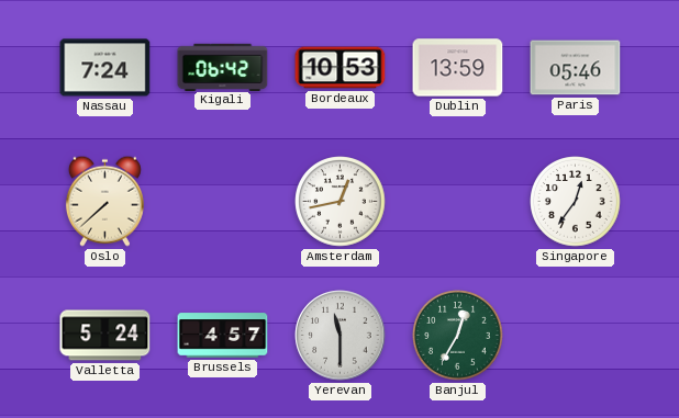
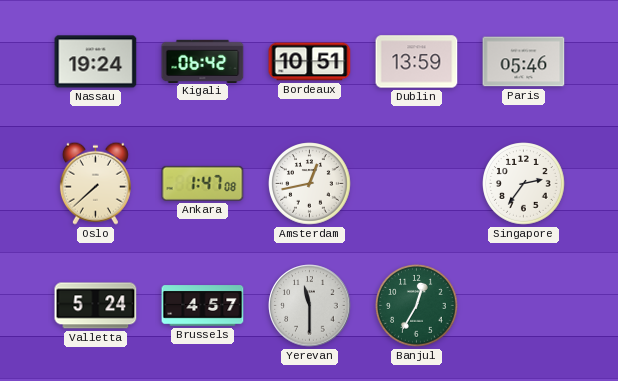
Nassau: 7:24 -> 19:24
Bordeaux: 10:53 -> 10:51
Ankara: none -> 1:47
Singapore: 12:36 -> 2:36
